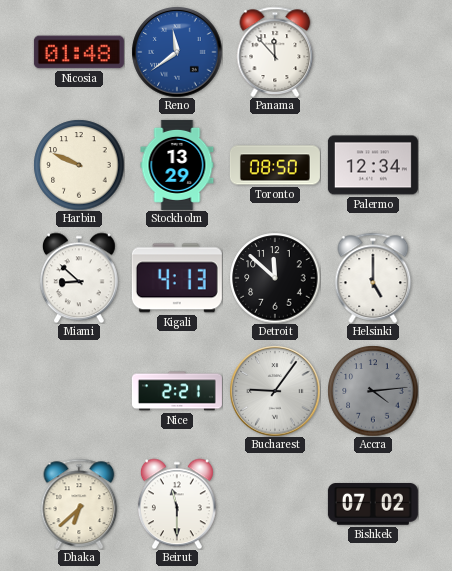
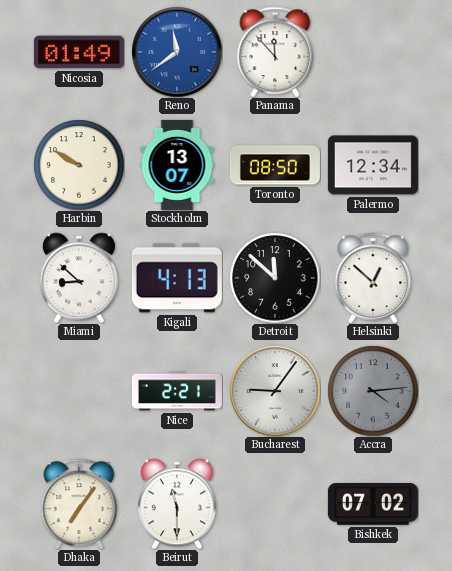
Nicosia: 01:48 -> 01:49
Harbin: 9:49 -> 9:50
Stockholm: 13:29 -> 13:07
Helsinki: 5:00 -> 12:52
Dhaka: 6:38 -> 7:06
